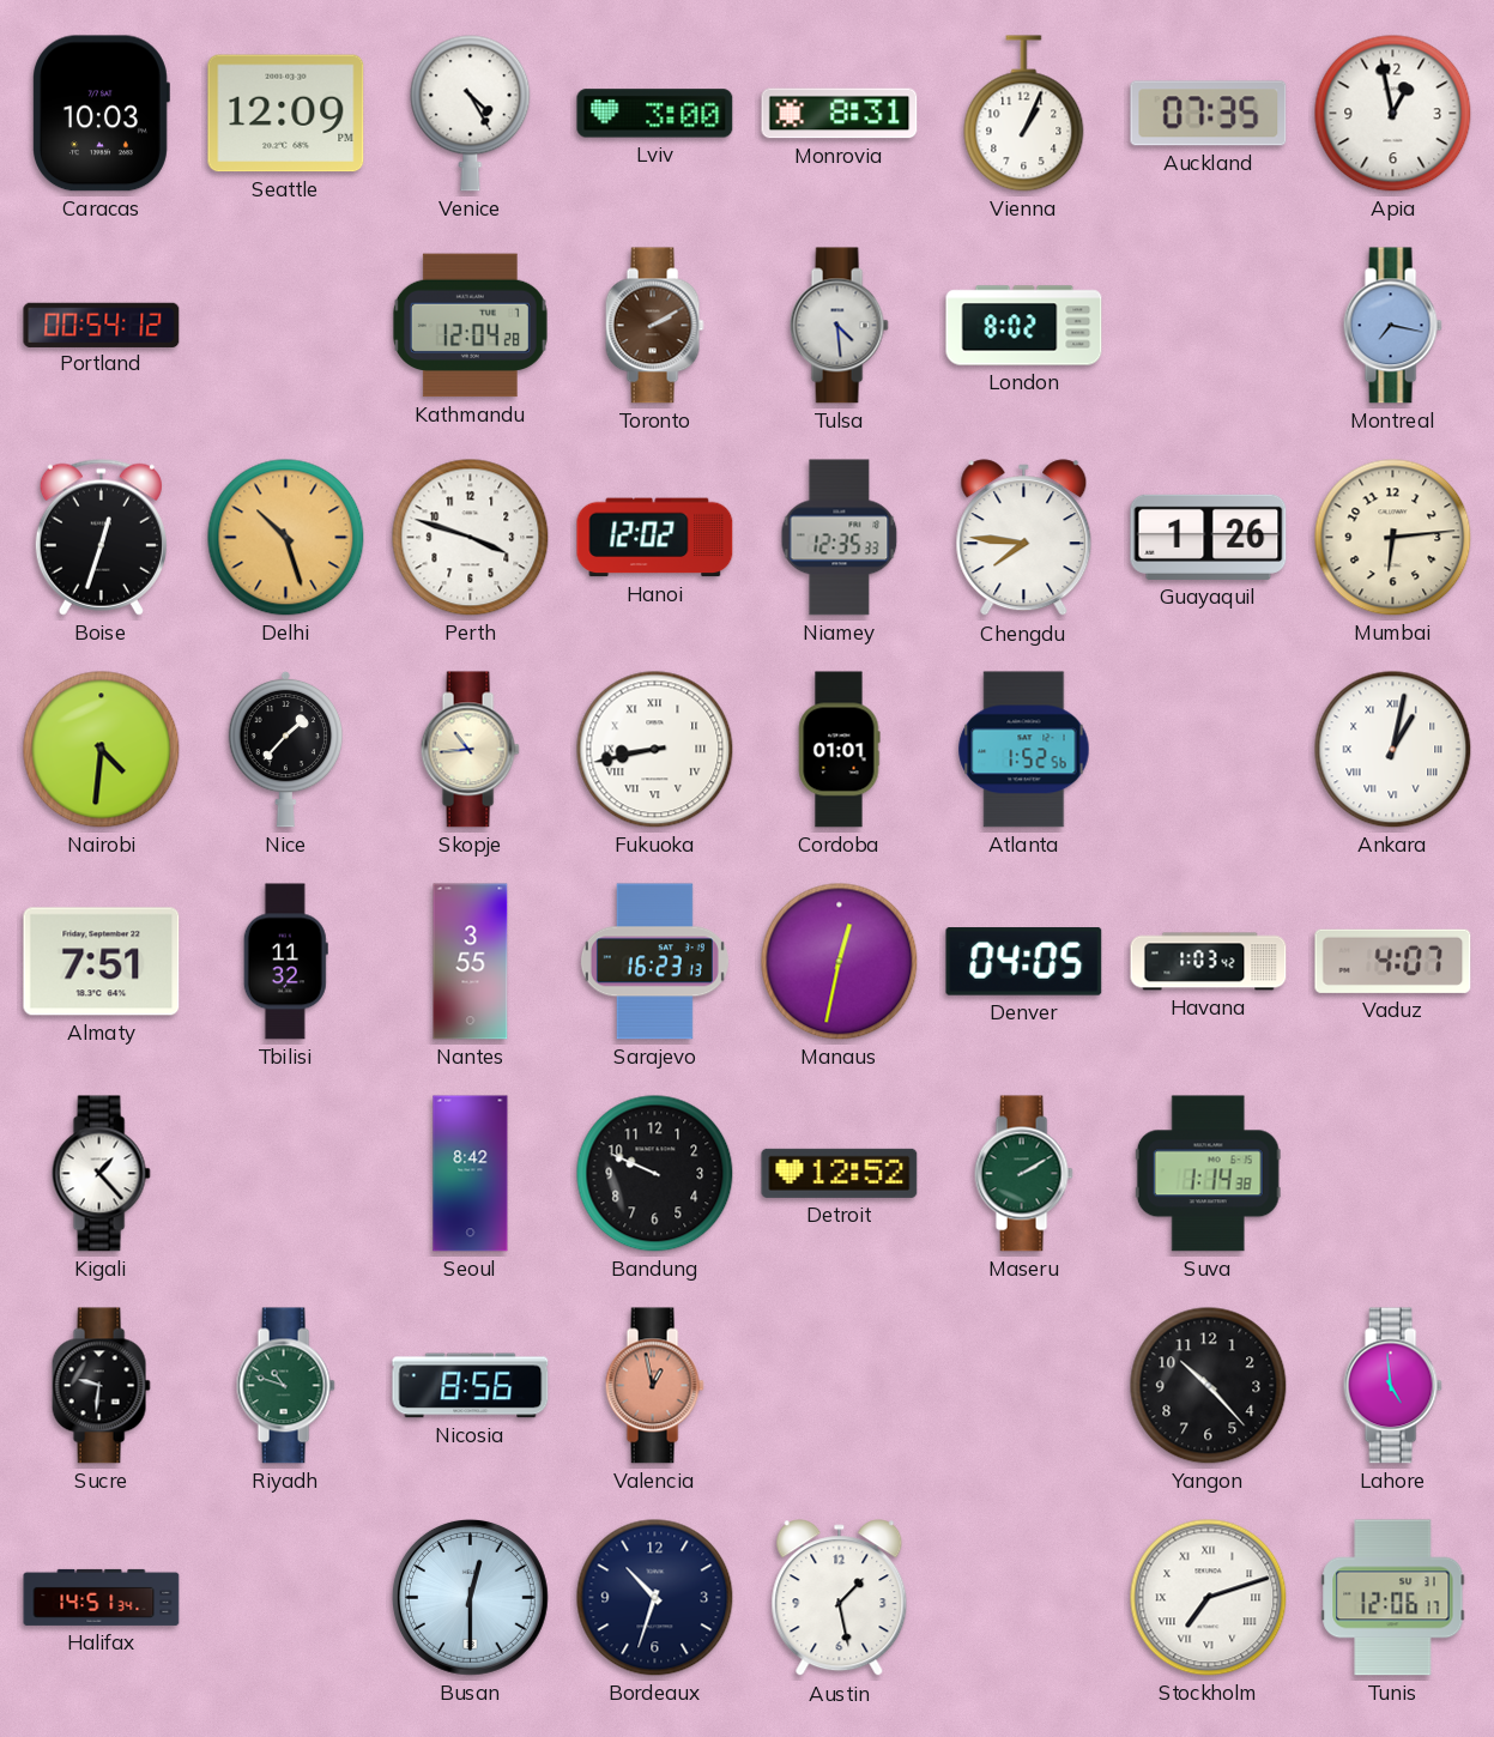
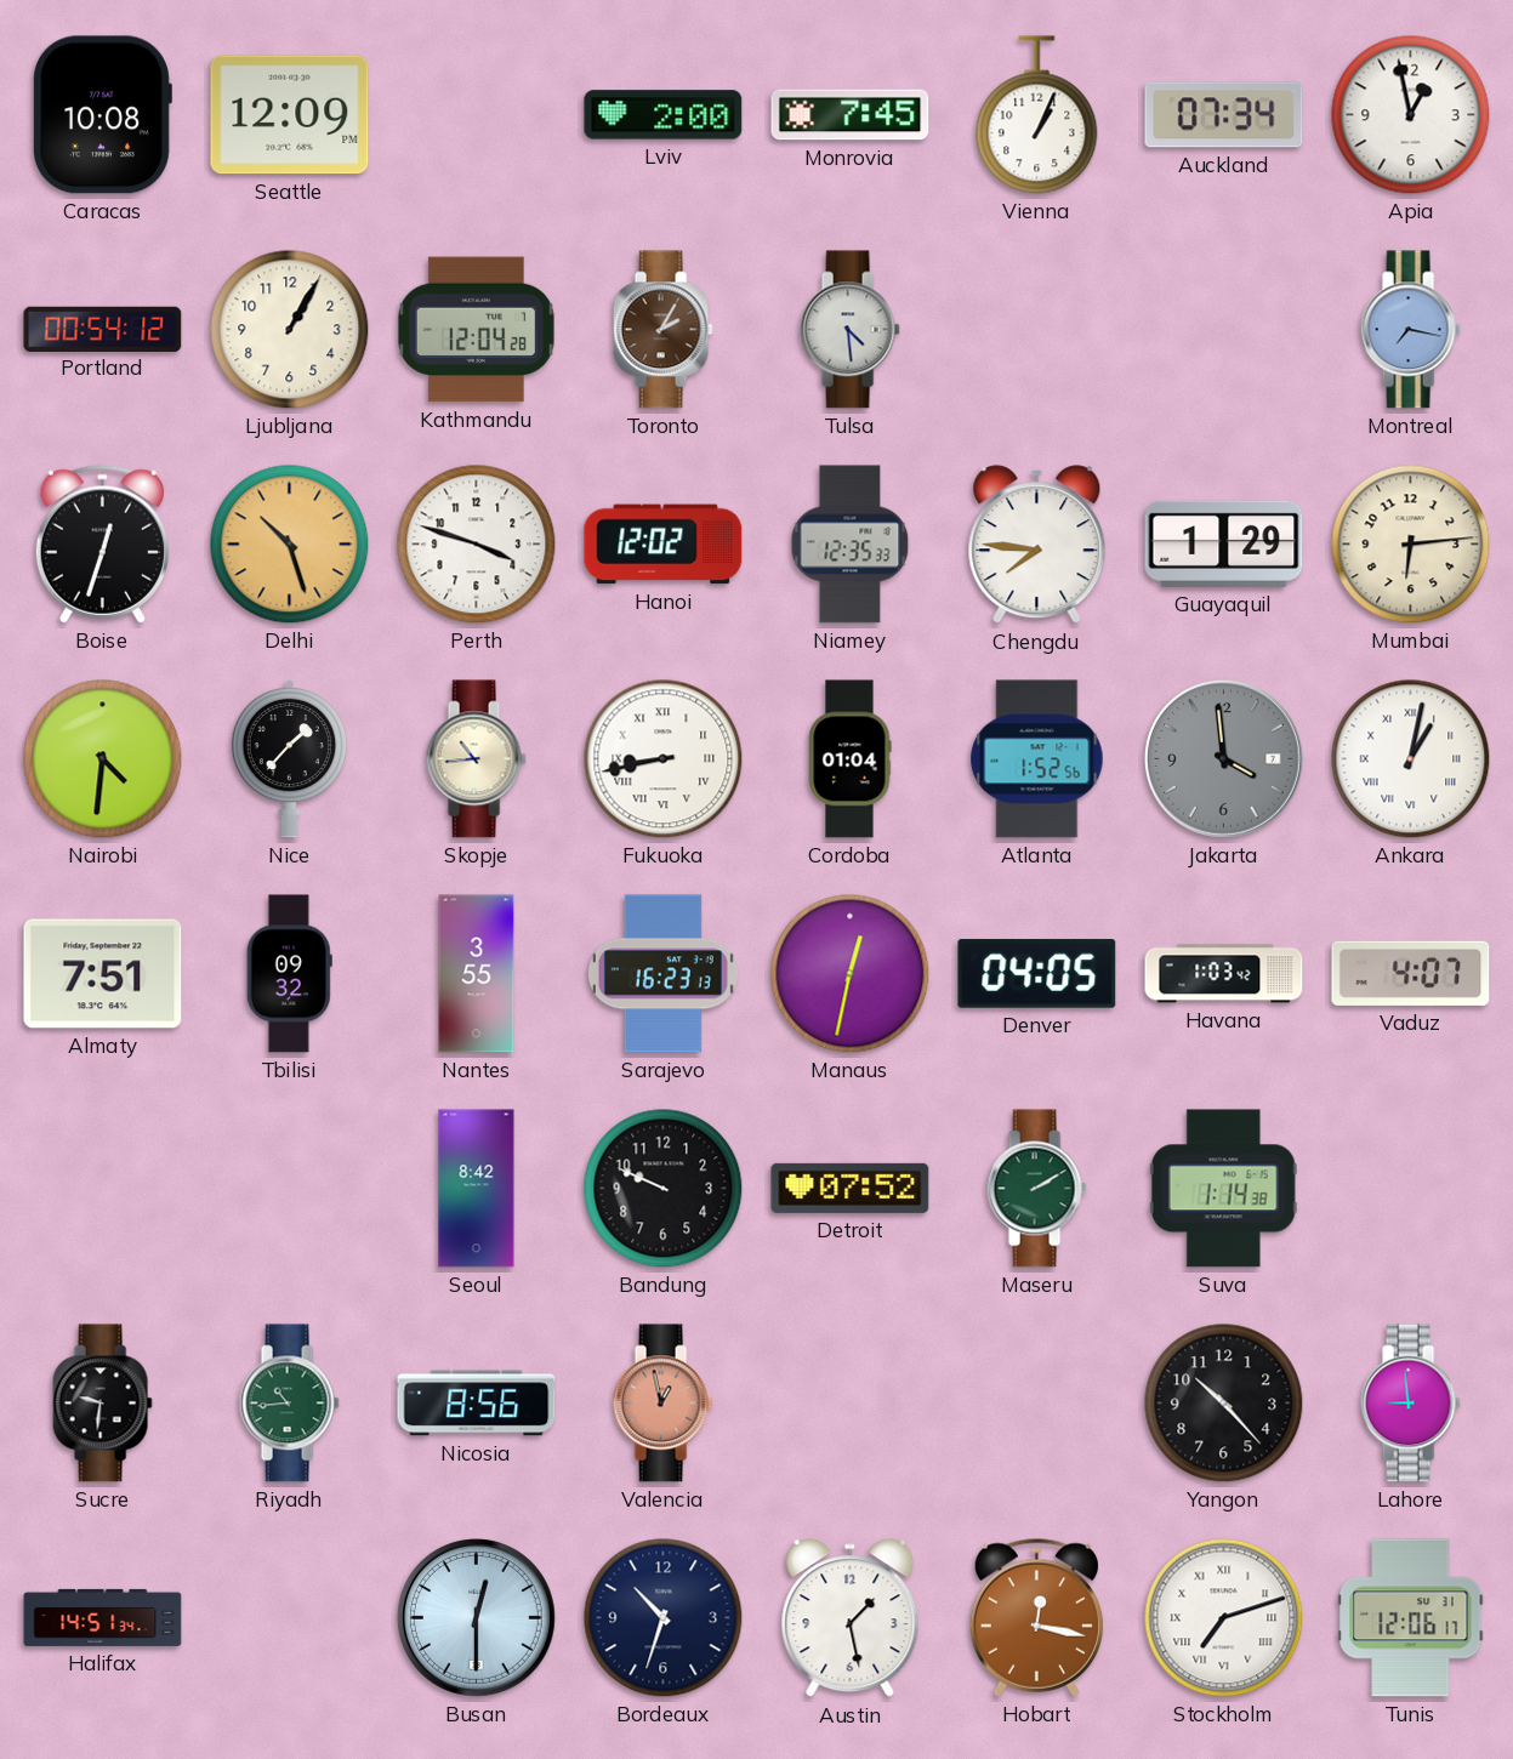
Caracas: 10:03 -> 10:08
Venice: 4:25 -> none
Lviv: 3:00 -> 2:00
Monrovia: 8:31 -> 7:45
Auckland: 07:35 -> 07:34
Ljubljana: none -> 1:05
Toronto: 2:10 -> 2:05
London: 8:02 -> none
Guayaquil: 1:26 -> 1:29
Cordoba: 01:01 -> 01:04
Jakarta: none -> 3:59
Tbilisi: 11:32 -> 09:32
Kigali: 1:23 -> none
Detroit: 12:52 -> 07:52
Riyadh: 10:48 -> 10:44
Lahore: 4:59 -> 8:59
Hobart: none -> 12:17
